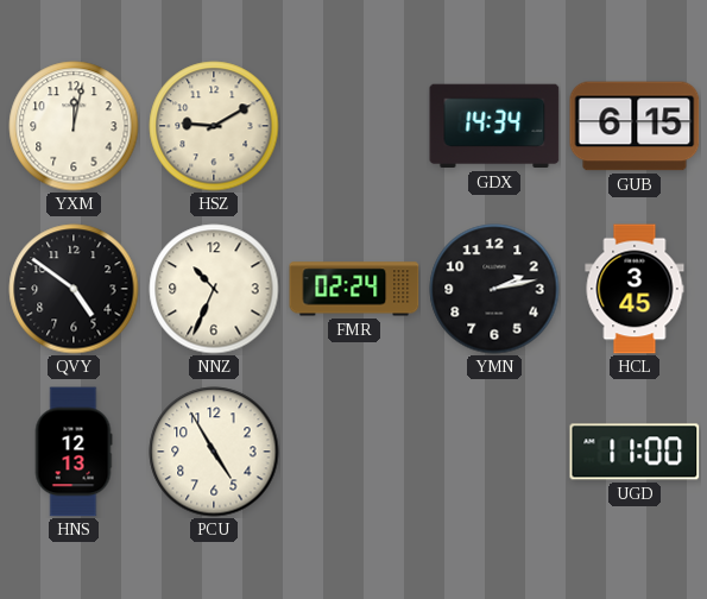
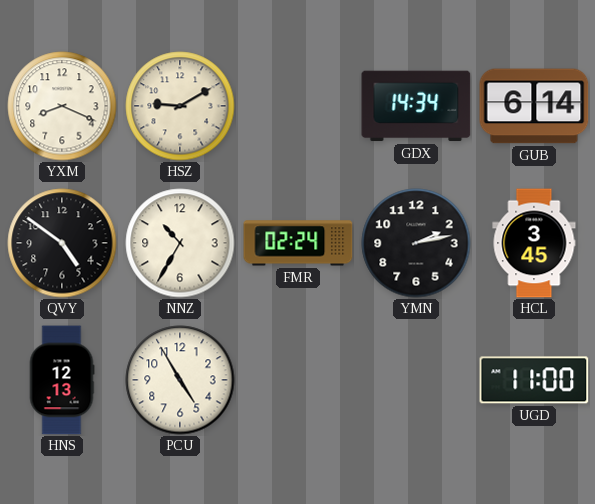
YXM: 12:02 -> 8:19
GUB: 6:15 -> 6:14
NNZ: 10:34 -> 10:35
